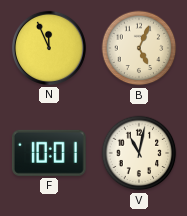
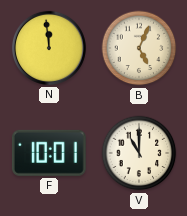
N: 11:56 -> 11:59
V: 11:02 -> 11:00
